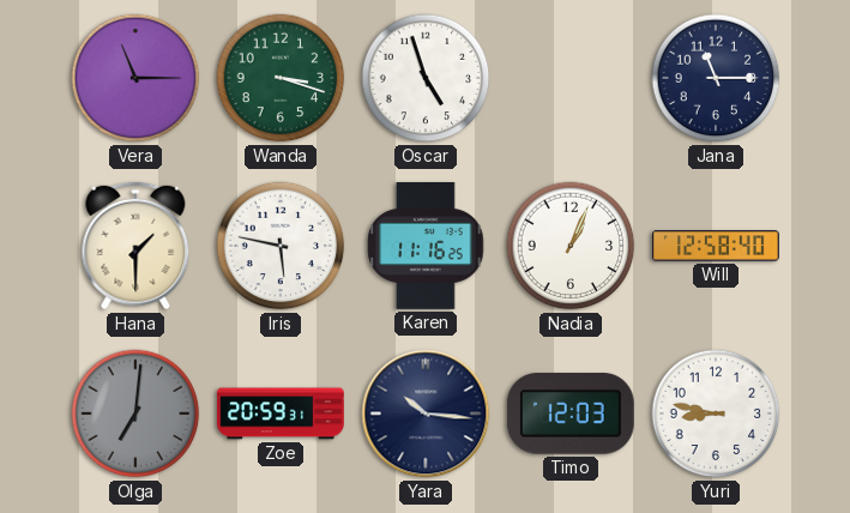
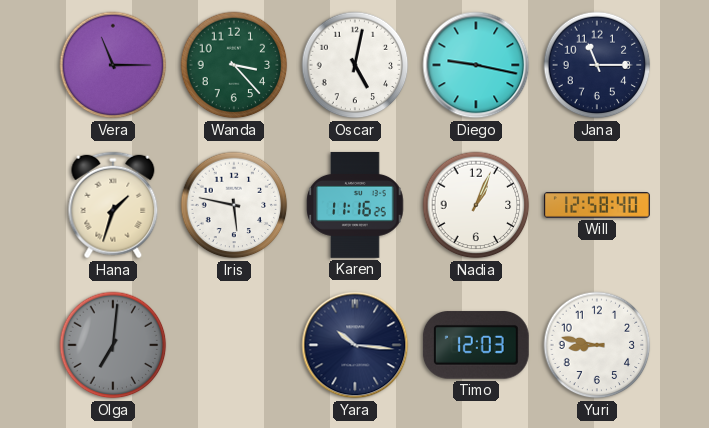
Wanda: 3:18 -> 3:23
Oscar: 4:57 -> 5:02
Diego: none -> 9:17
Hana: 1:30 -> 1:33
Zoe: 20:59 -> none
